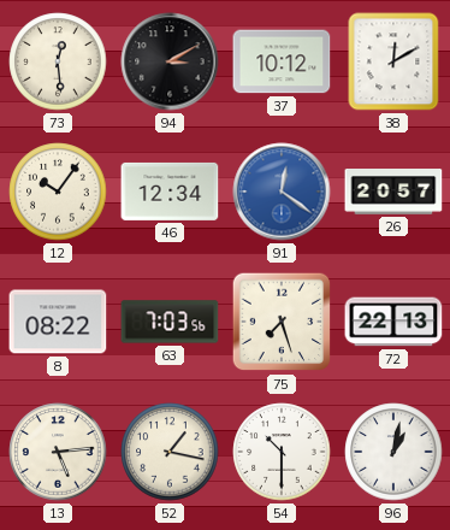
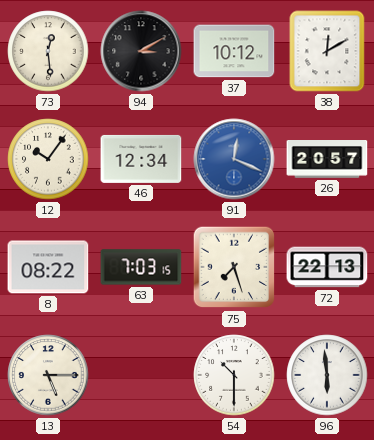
91: 12:21 -> 12:19
63: 7:03:56 -> 7:03:15
13: 5:14 -> 5:15
52: 1:17 -> none
96: 1:02 -> 5:59
